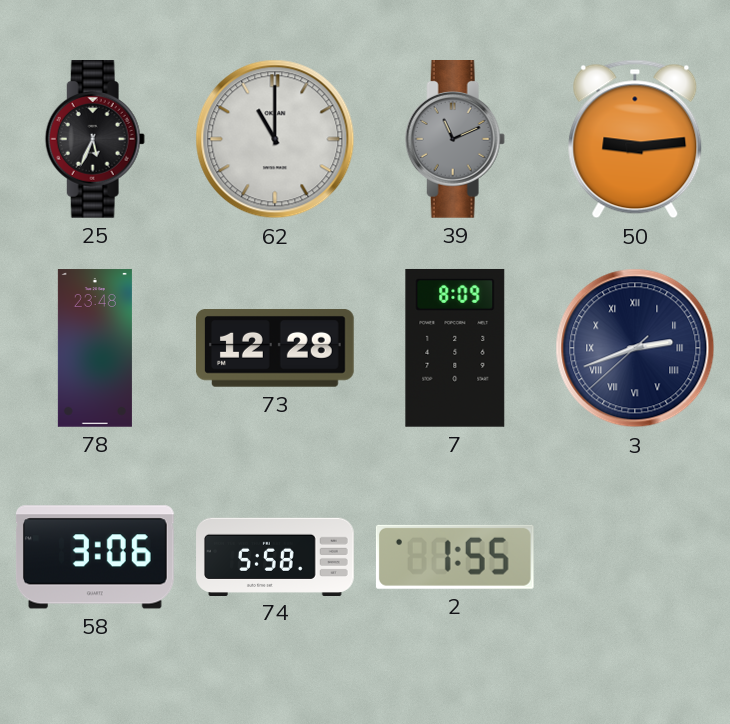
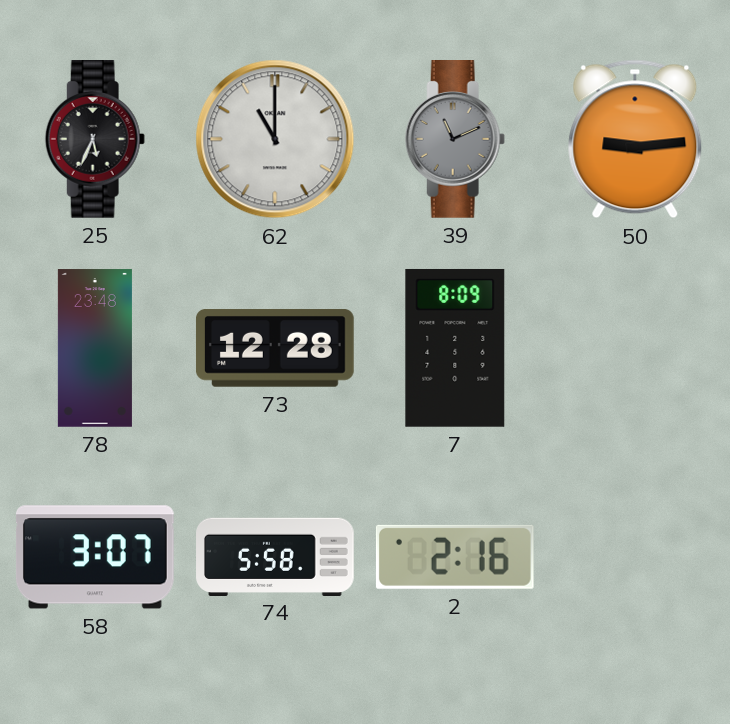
3: 2:41 -> none
58: 3:06 -> 3:07
2: 1:55 -> 2:16
